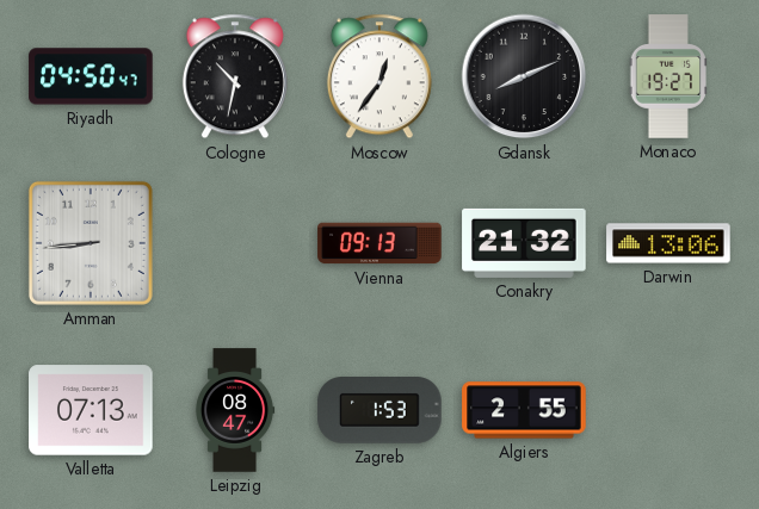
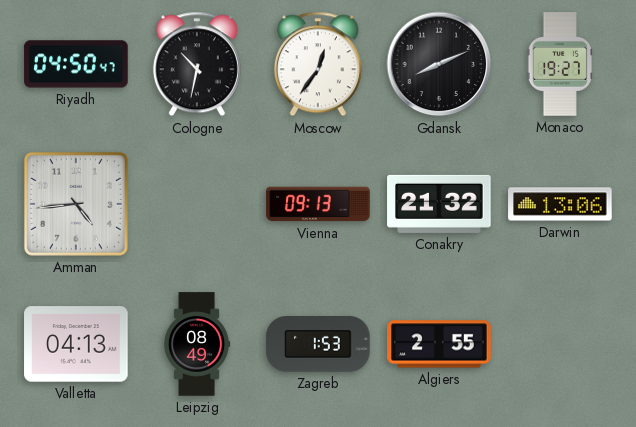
Amman: 8:44 -> 4:44
Valletta: 07:13 -> 04:13
Leipzig: 08:47 -> 08:49
